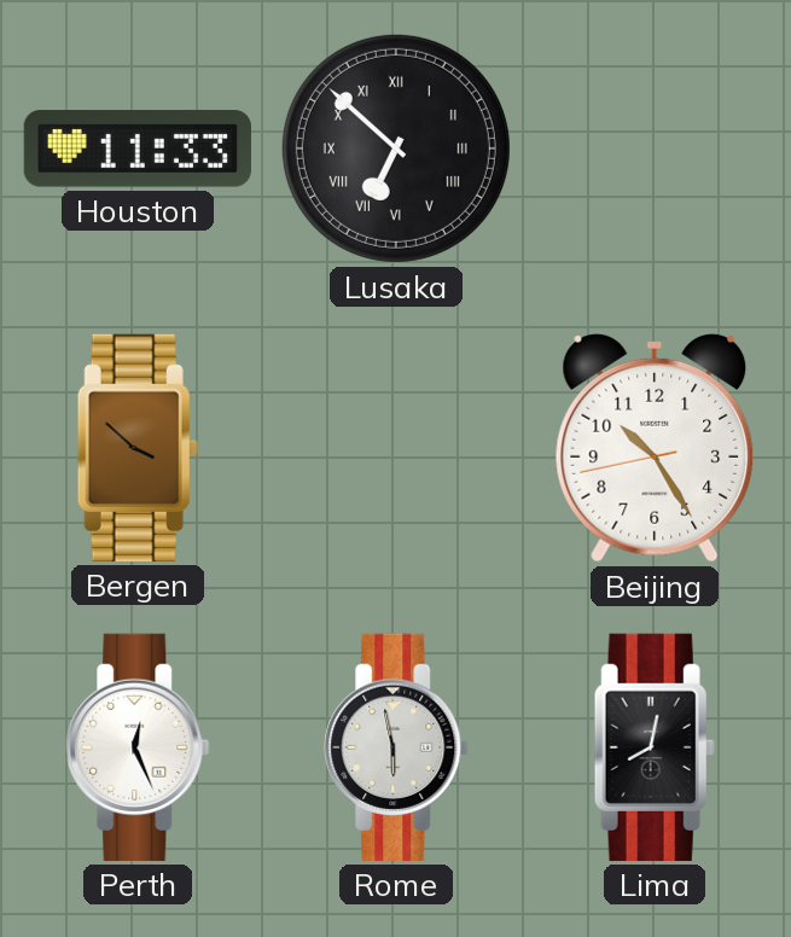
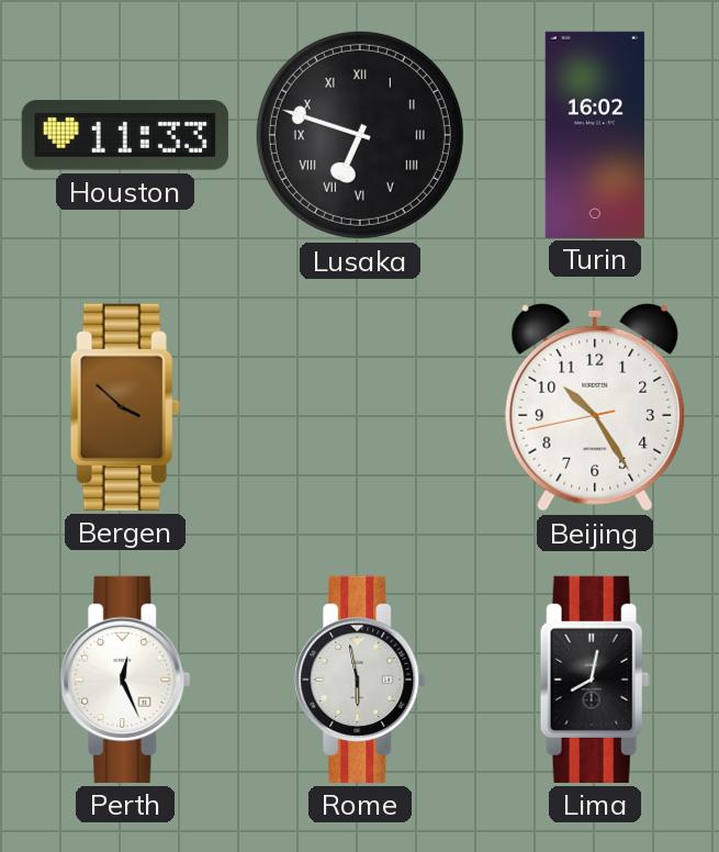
Lusaka: 6:52 -> 6:48
Turin: none -> 16:02
